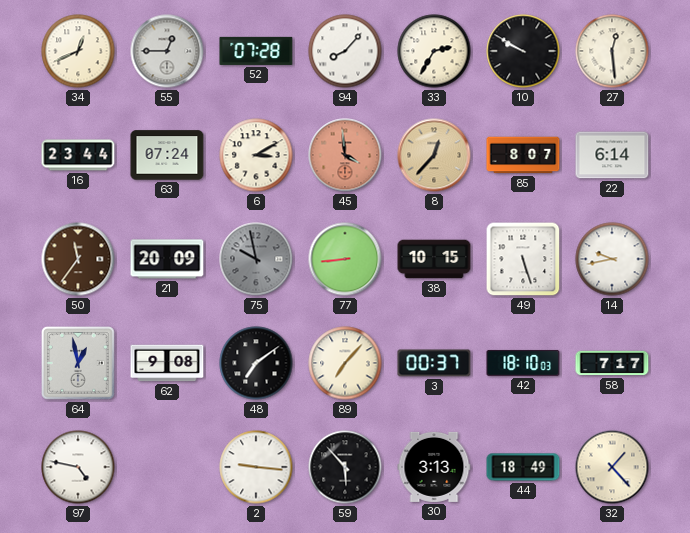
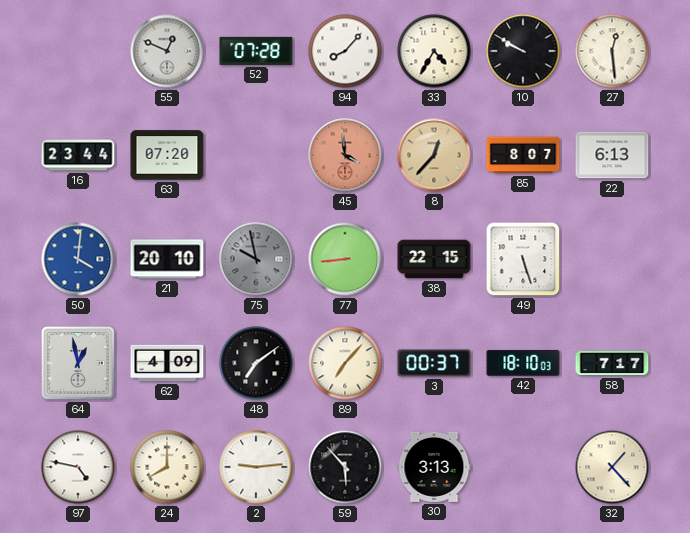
34: 12:41 -> none
55: 12:45 -> 12:49
33: 2:35 -> 4:35
63: 07:24 -> 07:20
6: 3:10 -> none
22: 6:14 -> 6:13
50: 11:36 -> 4:01
50 dial: brown -> blue
21: 20:09 -> 20:10
38: 10:15 -> 22:15
14: 9:43 -> none
62: 9:08 -> 4:09
24: none -> 8:00
2: 9:16 -> 9:14
44: 18:49 -> none
